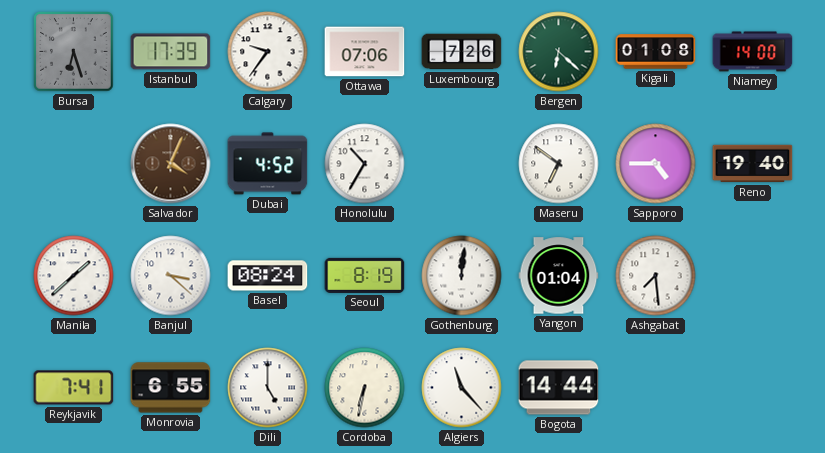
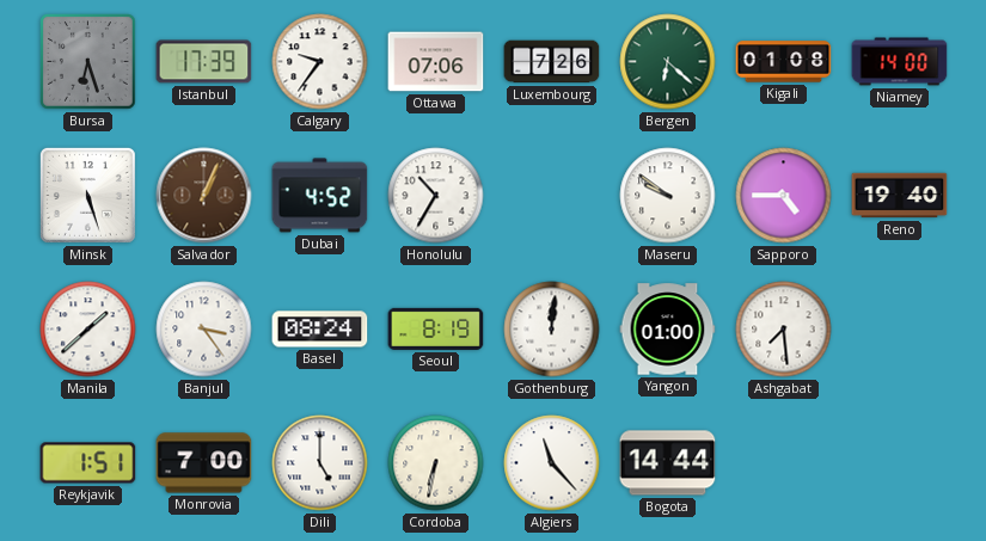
Minsk: none -> 5:27
Salvador: 4:04 -> 1:04
Maseru: 6:51 -> 9:51
Banjul: 3:22 -> 3:24
Yangon: 01:04 -> 01:00
Reykjavik: 7:41 -> 1:51
Monrovia: 6:55 -> 7:00
